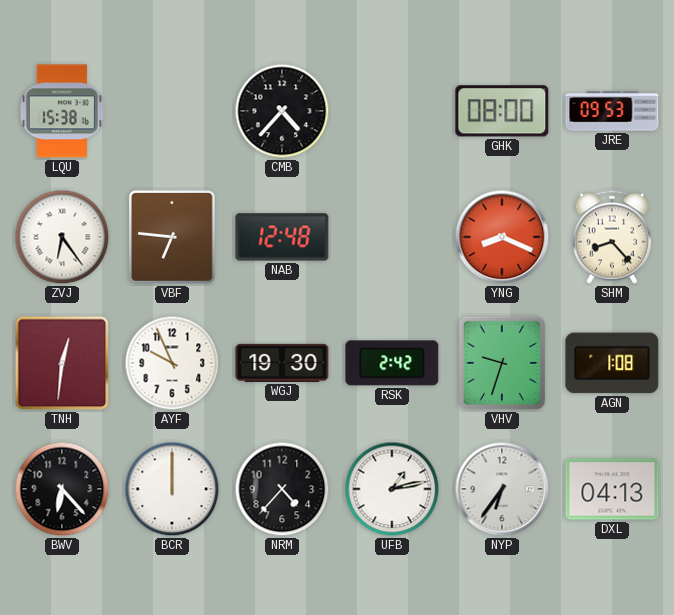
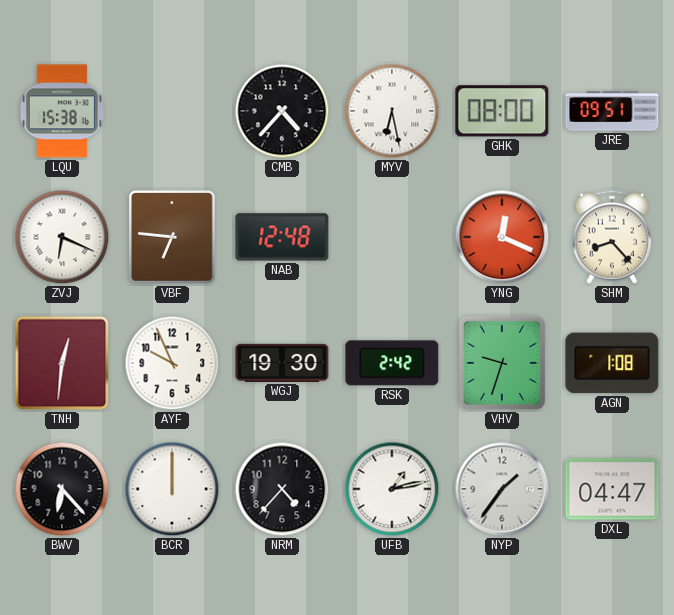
MYV: none -> 6:28
JRE: 09:53 -> 09:51
ZVJ: 6:24 -> 6:19
YNG: 8:19 -> 12:19
NYP: 6:36 -> 1:36
DXL: 04:13 -> 04:47
